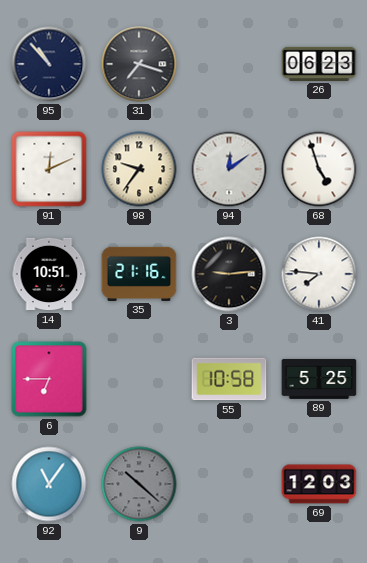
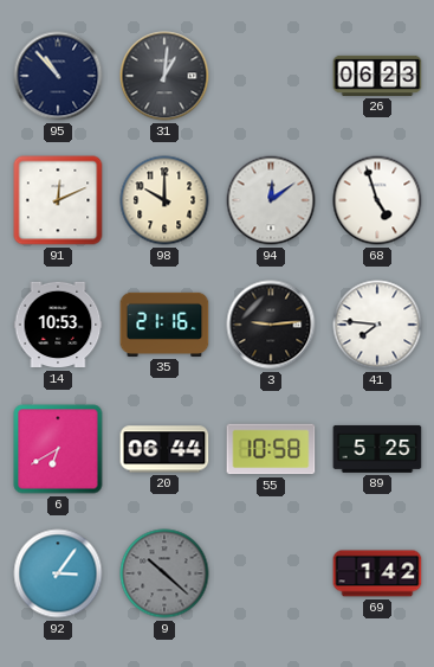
31: 7:18 -> 1:01
98: 9:36 -> 10:00
14: 10:51 -> 10:53
6: 6:45 -> 6:40
20: none -> 06:44
92: 11:06 -> 3:06
69: 12:03 -> 1:42
